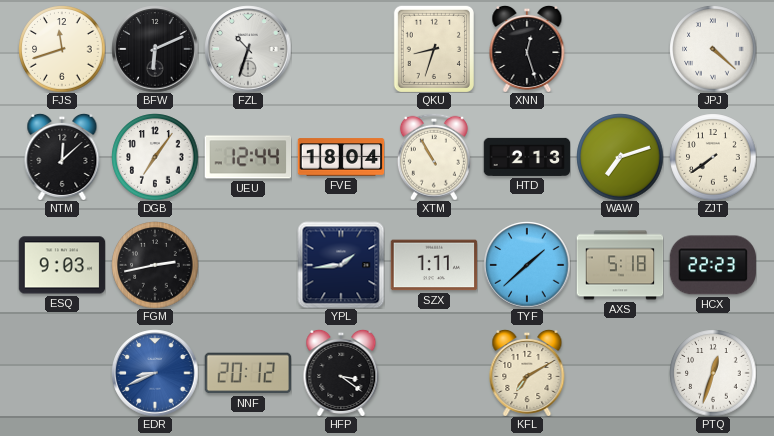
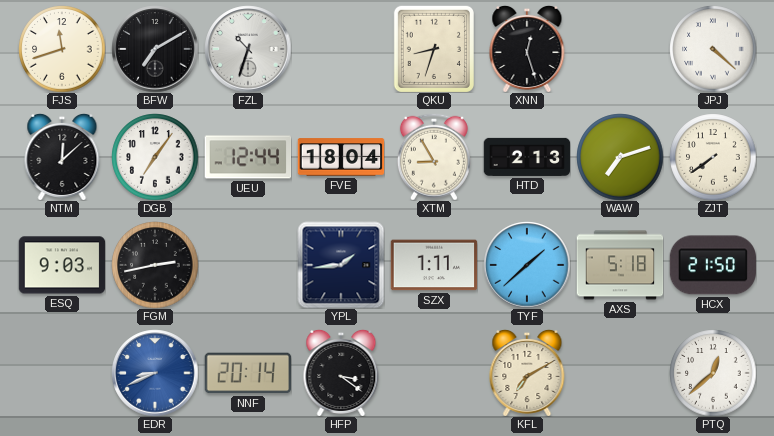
BFW: 6:11 -> 7:10
XTM: 10:55 -> 8:55
HCX: 22:23 -> 21:50
NNF: 20:12 -> 20:14
PTQ: 12:33 -> 12:38
